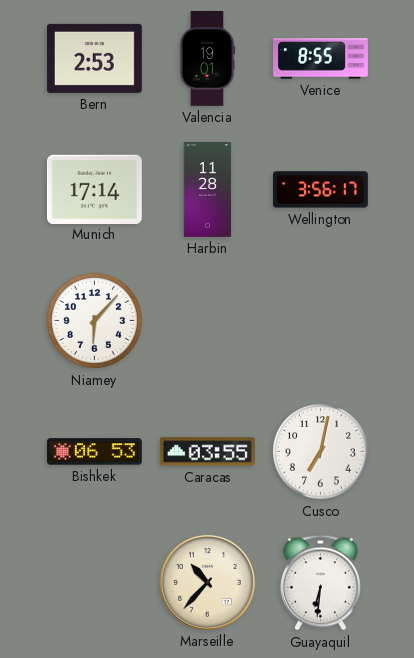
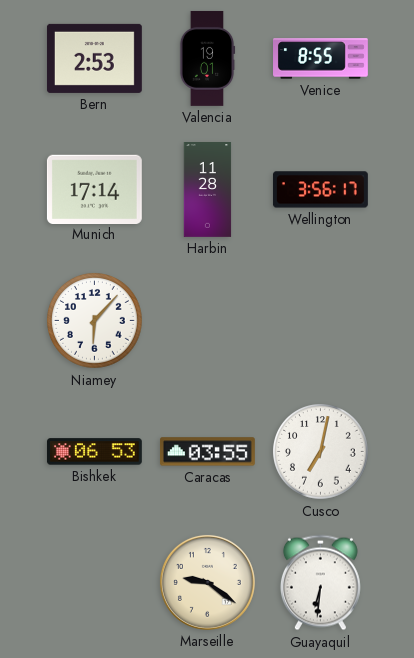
Marseille: 10:37 -> 9:21
